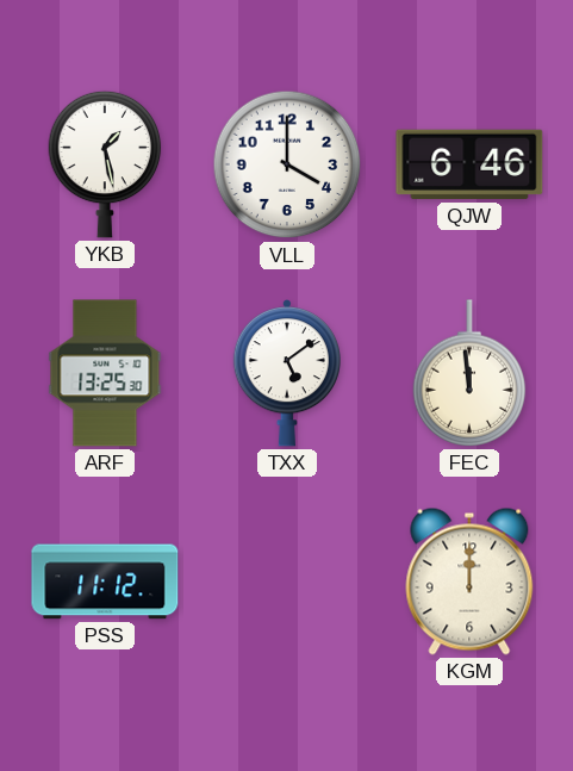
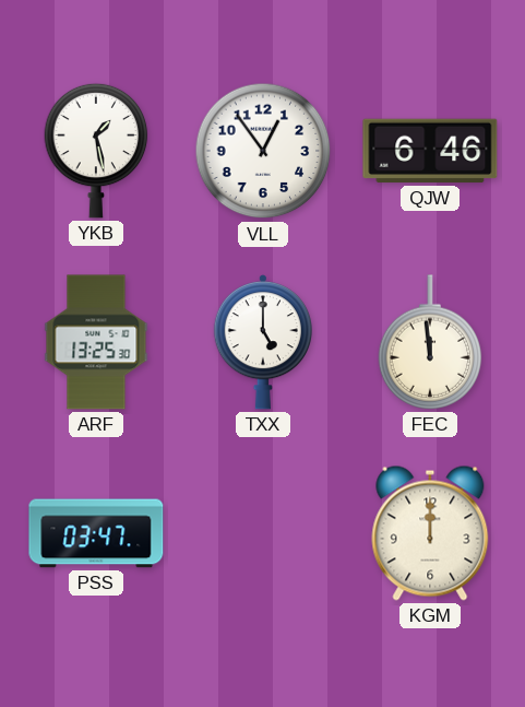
VLL: 4:00 -> 12:54
TXX: 5:09 -> 5:00
PSS: 11:12 -> 03:47
